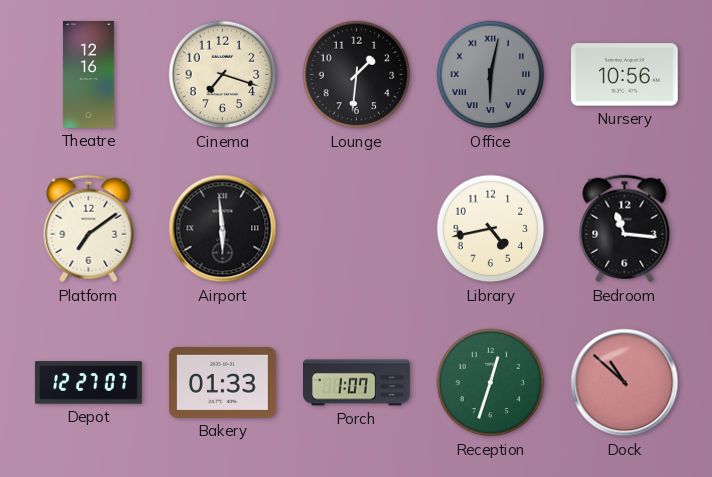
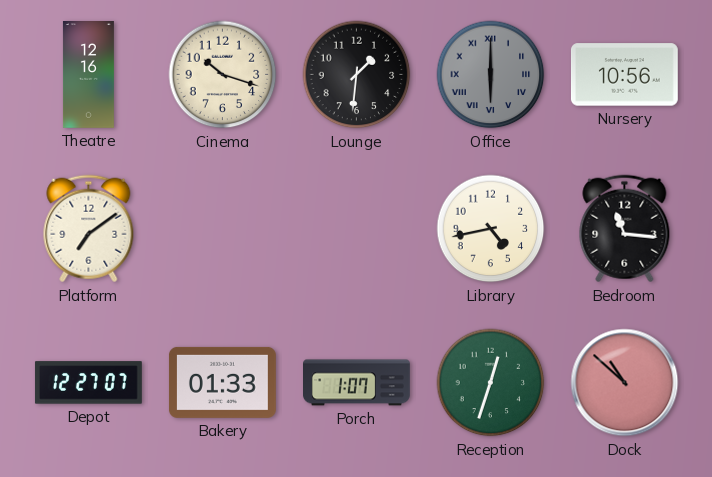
Cinema: 7:18 -> 10:18
Office: 6:02 -> 6:00
Airport: 5:59 -> none
